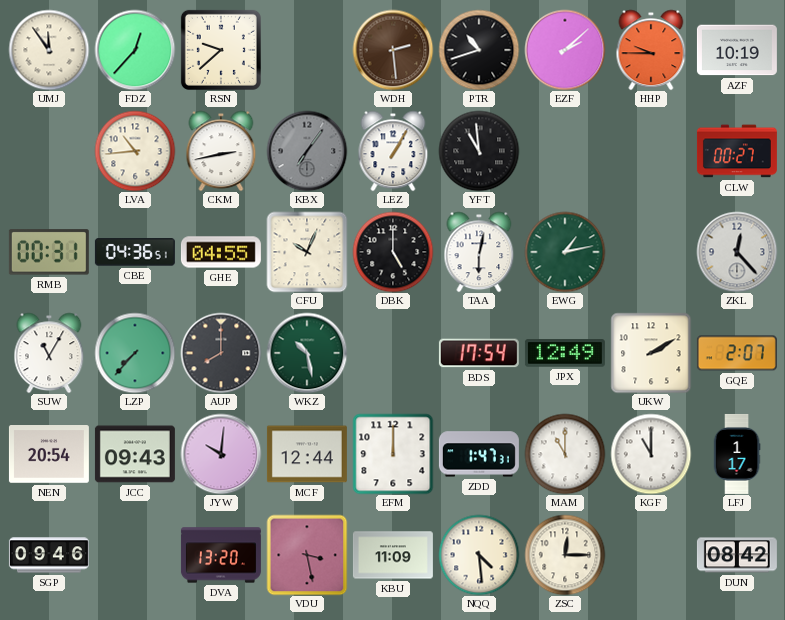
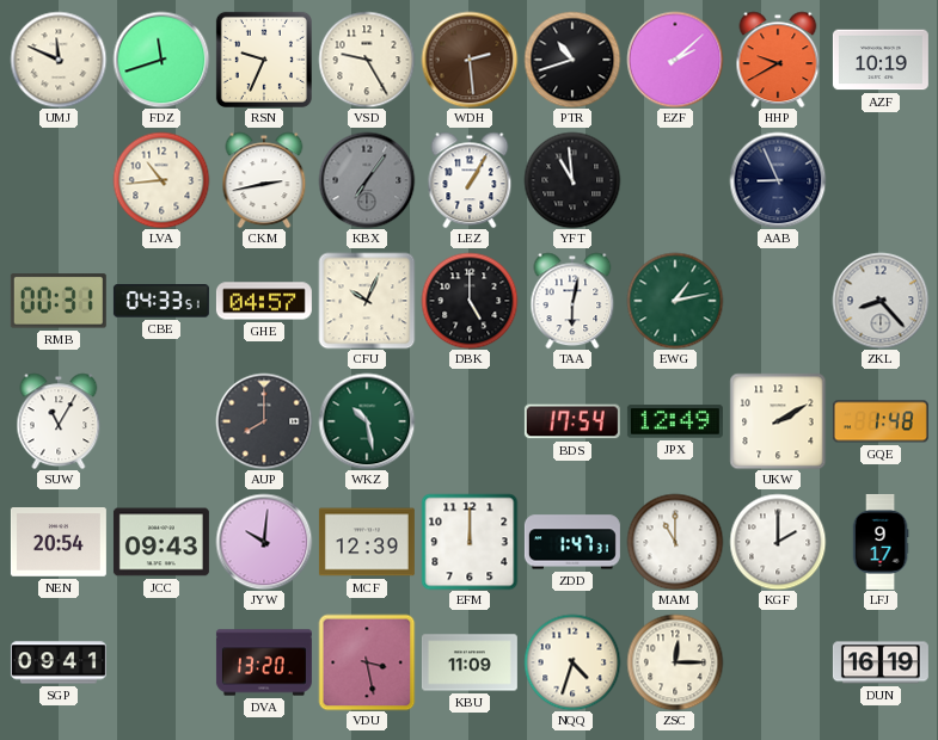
UMJ: 11:54 -> 11:49
FDZ: 12:37 -> 11:42
RSN: 9:38 -> 9:34
VSD: none -> 9:25
HHP: 9:45 -> 9:40
AAB: none -> 8:56
CLW: 00:27 -> none
CBE: 04:36 -> 04:33
GHE: 04:55 -> 04:57
ZKL: 12:23 -> 8:23
LZP: 7:37 -> none
GQE: 2:07 -> 1:48
MCF: 12:44 -> 12:39
KGF: 11:00 -> 2:00
LFJ: 1:17 -> 9:17
SGP: 09:46 -> 09:41
NQQ: 4:29 -> 4:33
DUN: 08:42 -> 16:19
